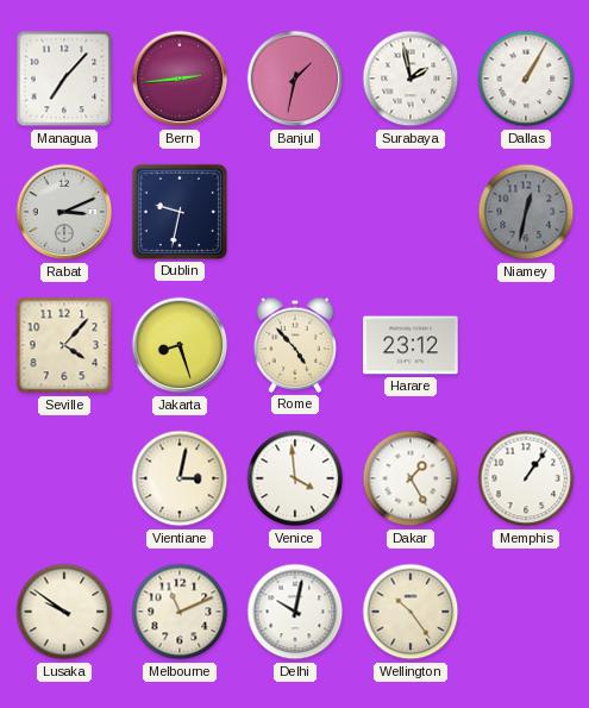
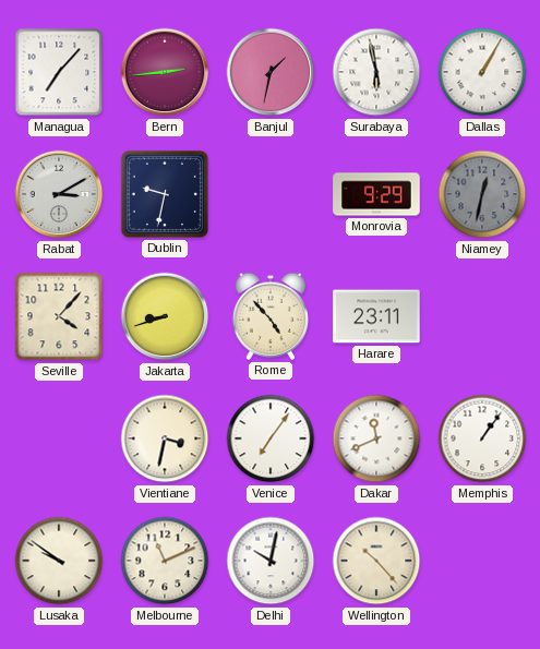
Surabaya: 1:58 -> 5:58
Rabat: 3:11 -> 3:10
Monrovia: none -> 9:29
Jakarta: 8:27 -> 8:42
Harare: 23:12 -> 23:11
Vientiane: 3:02 -> 3:32
Venice: 3:59 -> 7:06
Dakar: 1:25 -> 11:41
Wellington: 10:24 -> 10:23
